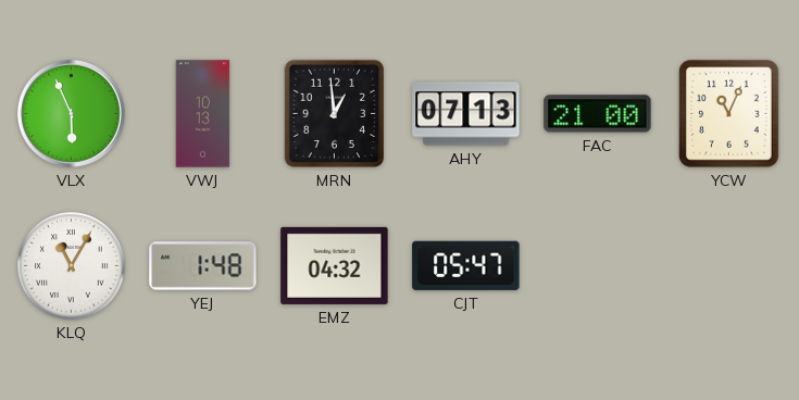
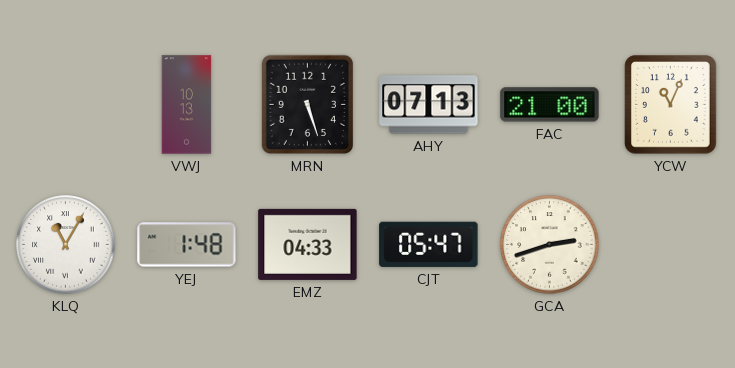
VLX: 5:56 -> none
MRN: 12:59 -> 5:27
EMZ: 04:32 -> 04:33
GCA: none -> 2:42
